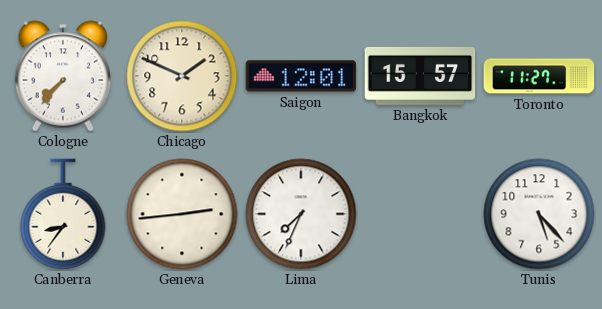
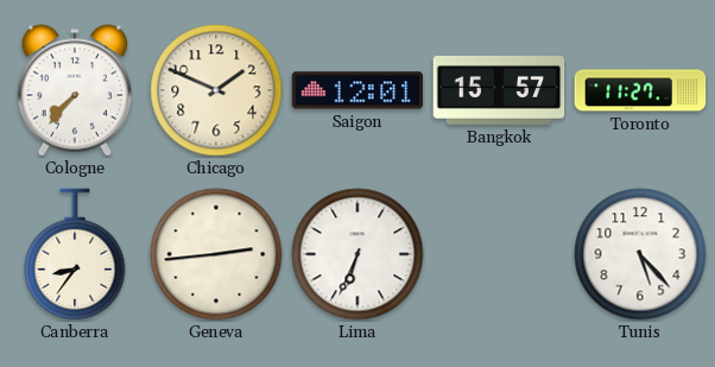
Lima: 7:34 -> 6:34
